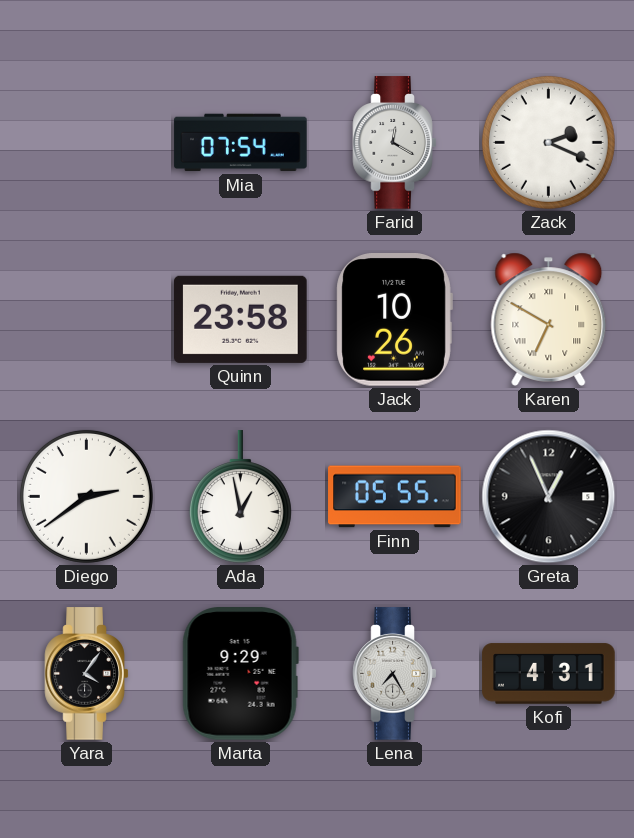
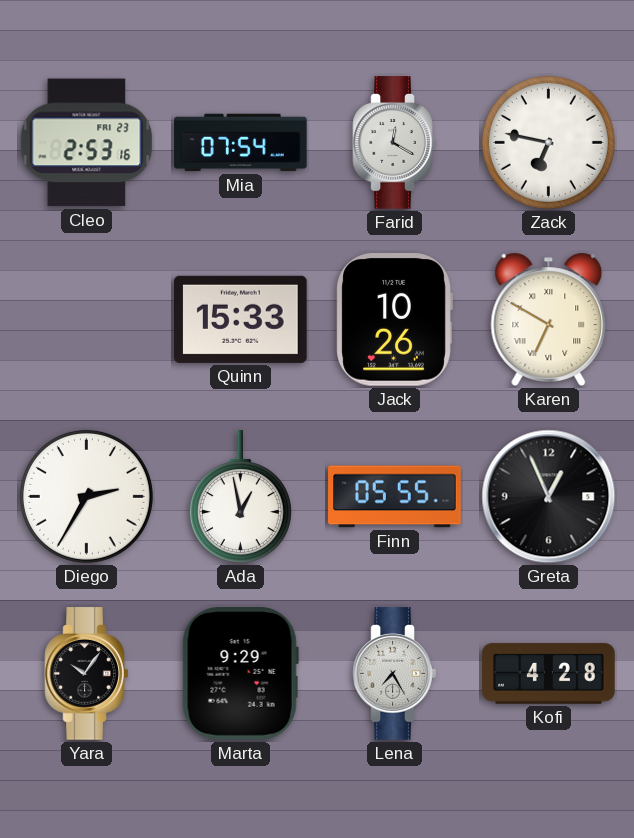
Cleo: none -> 2:53
Zack: 2:19 -> 6:47
Quinn: 23:58 -> 15:33
Diego: 2:39 -> 2:35
Yara: 4:06 -> 10:06
Kofi: 4:31 -> 4:28
